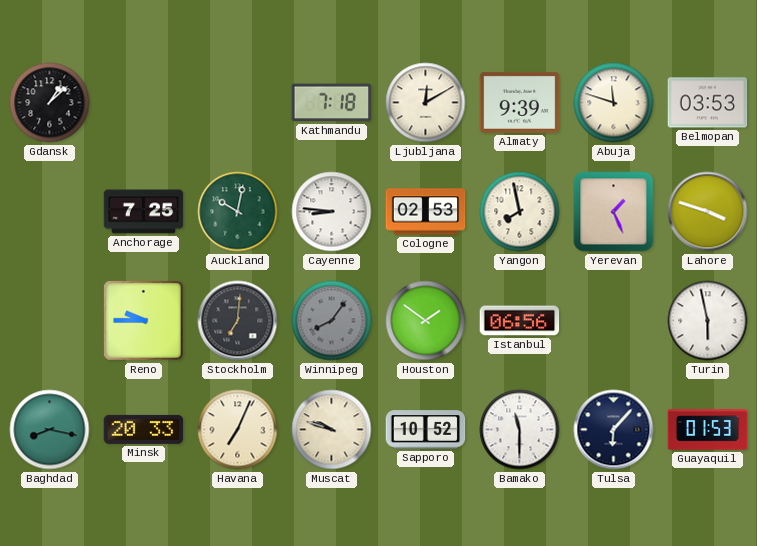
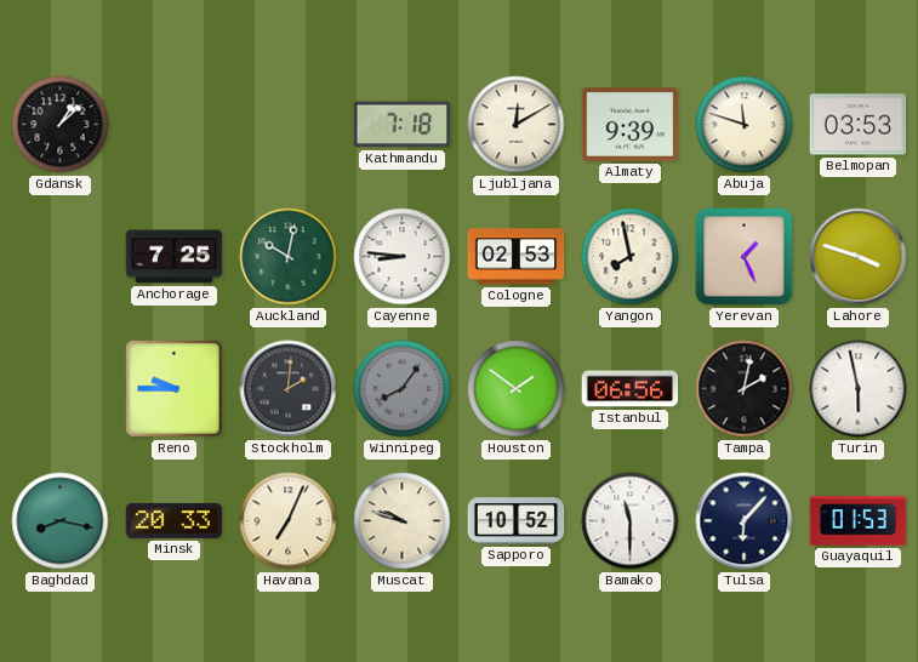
Stockholm: 7:01 -> 2:01
Tampa: none -> 2:02
